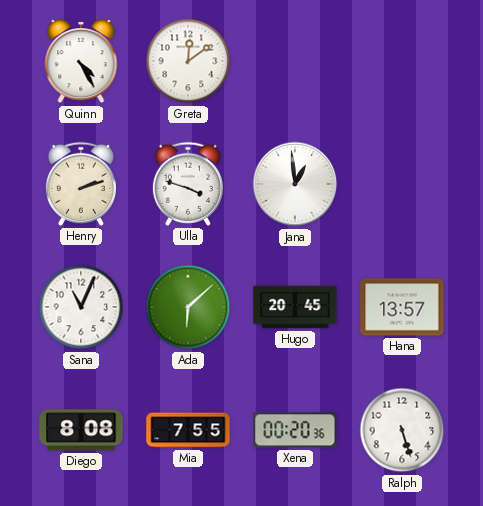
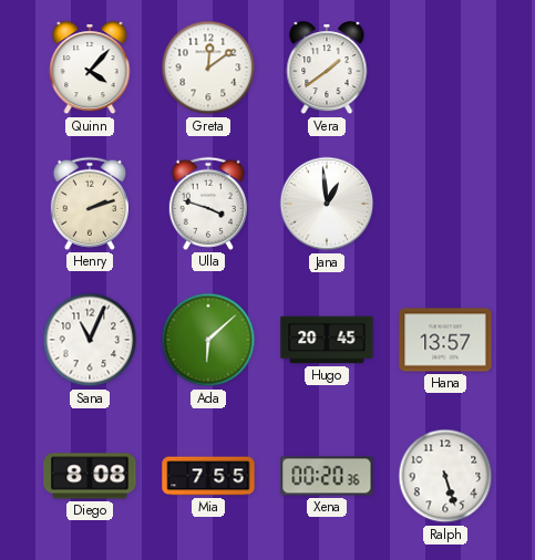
Quinn: 4:25 -> 4:07
Vera: none -> 1:39
